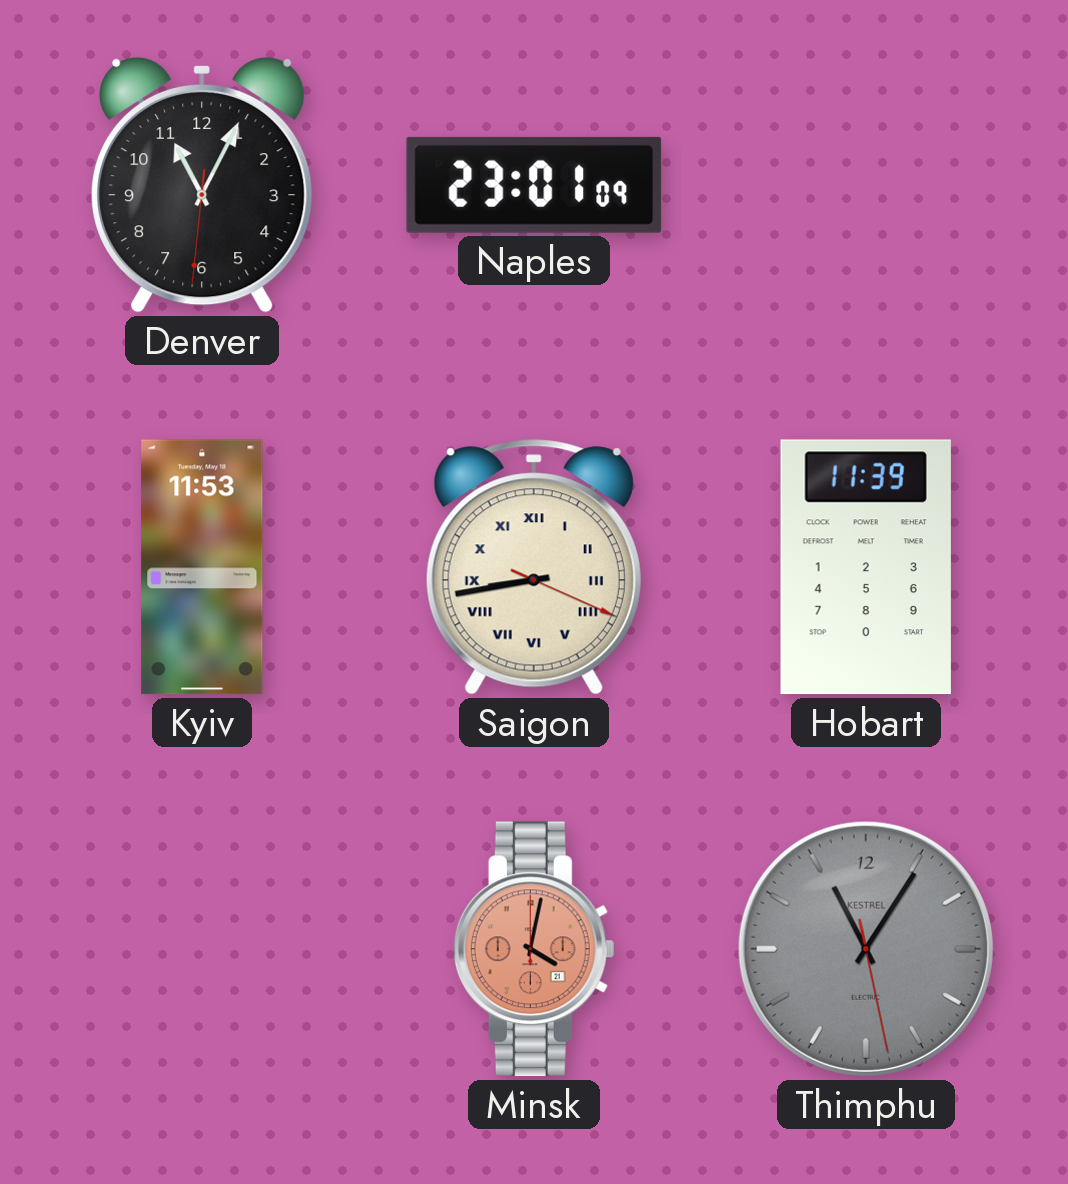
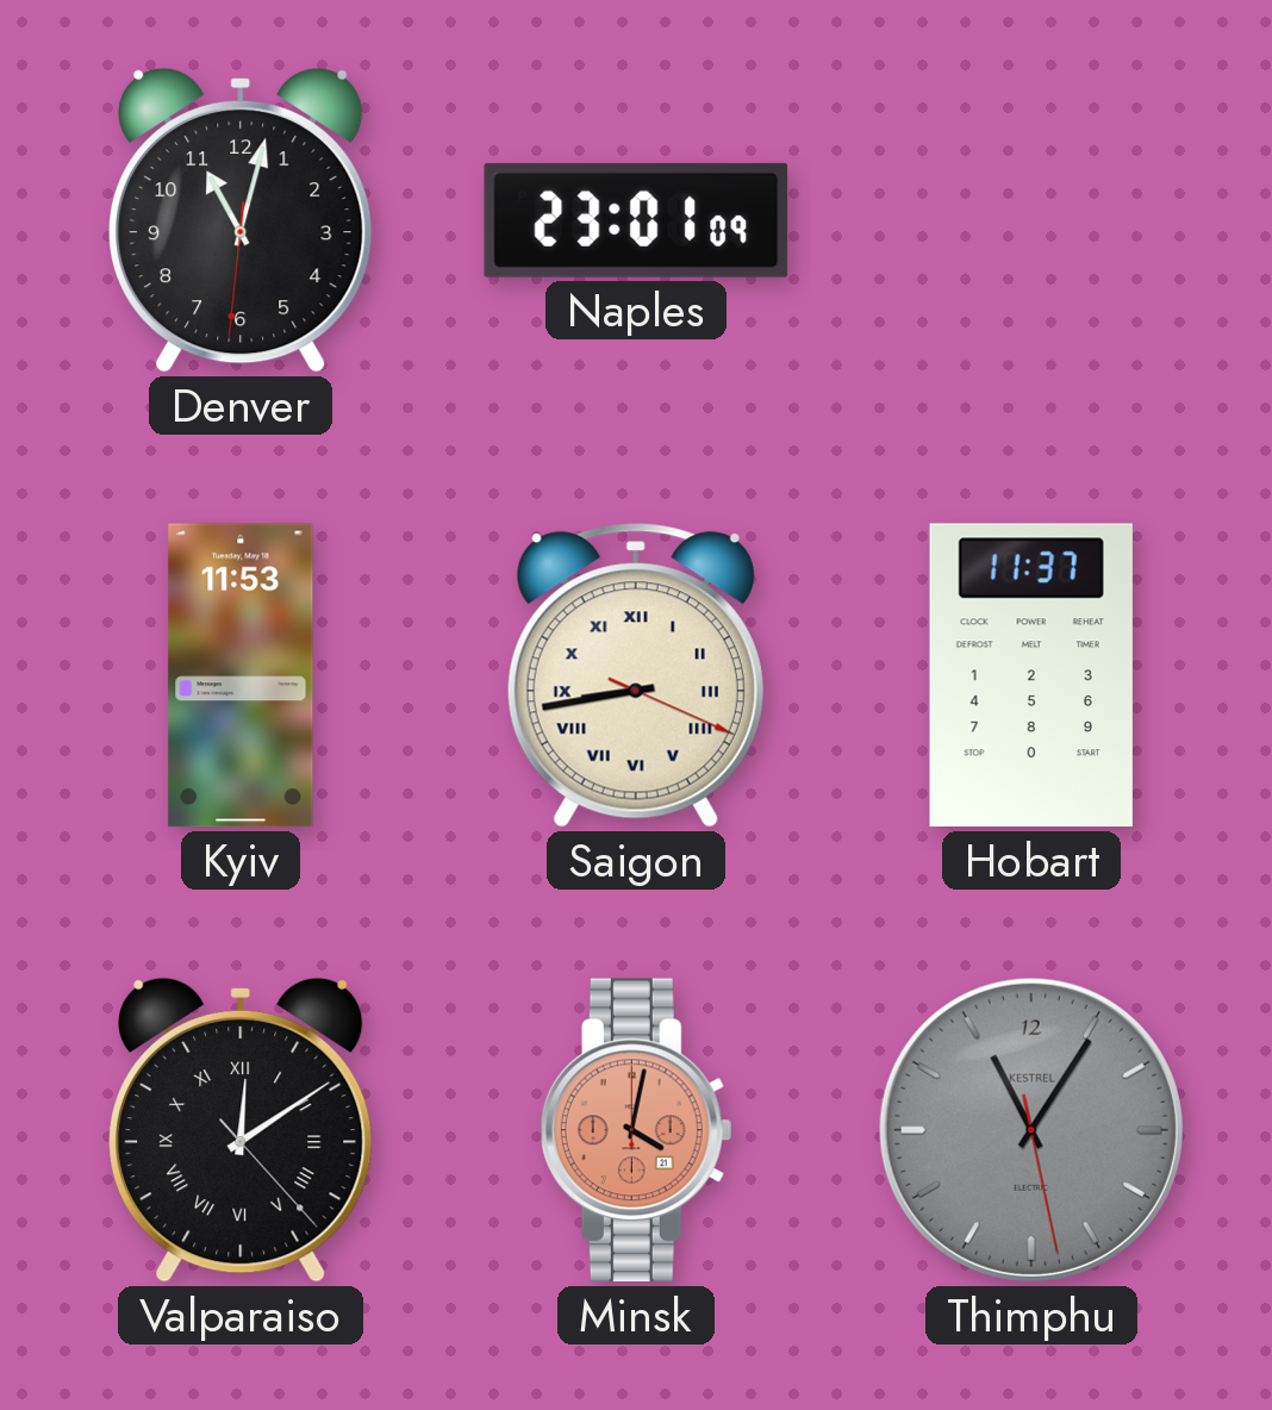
Denver: 11:04 -> 11:02
Hobart: 11:39 -> 11:37
Valparaiso: none -> 12:09
